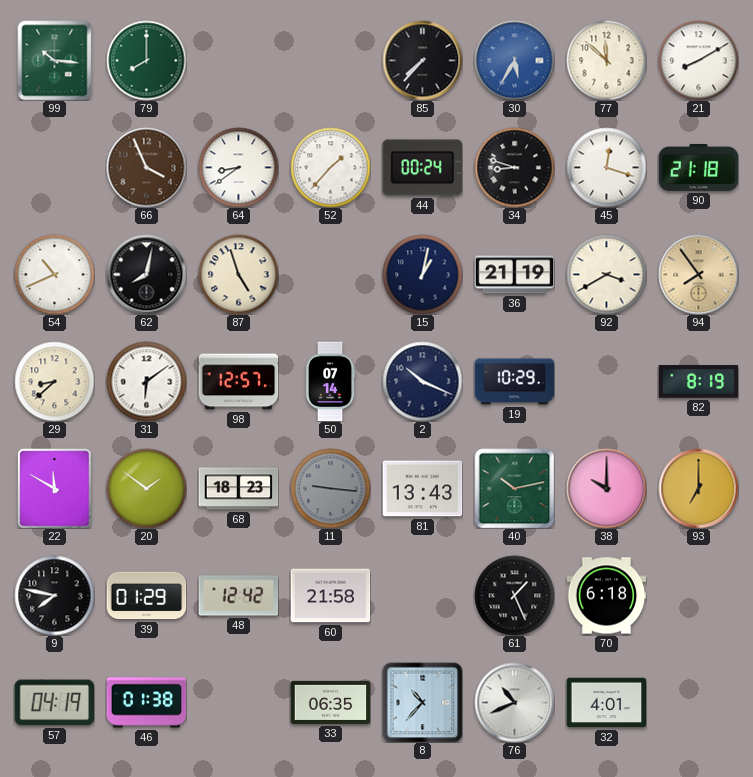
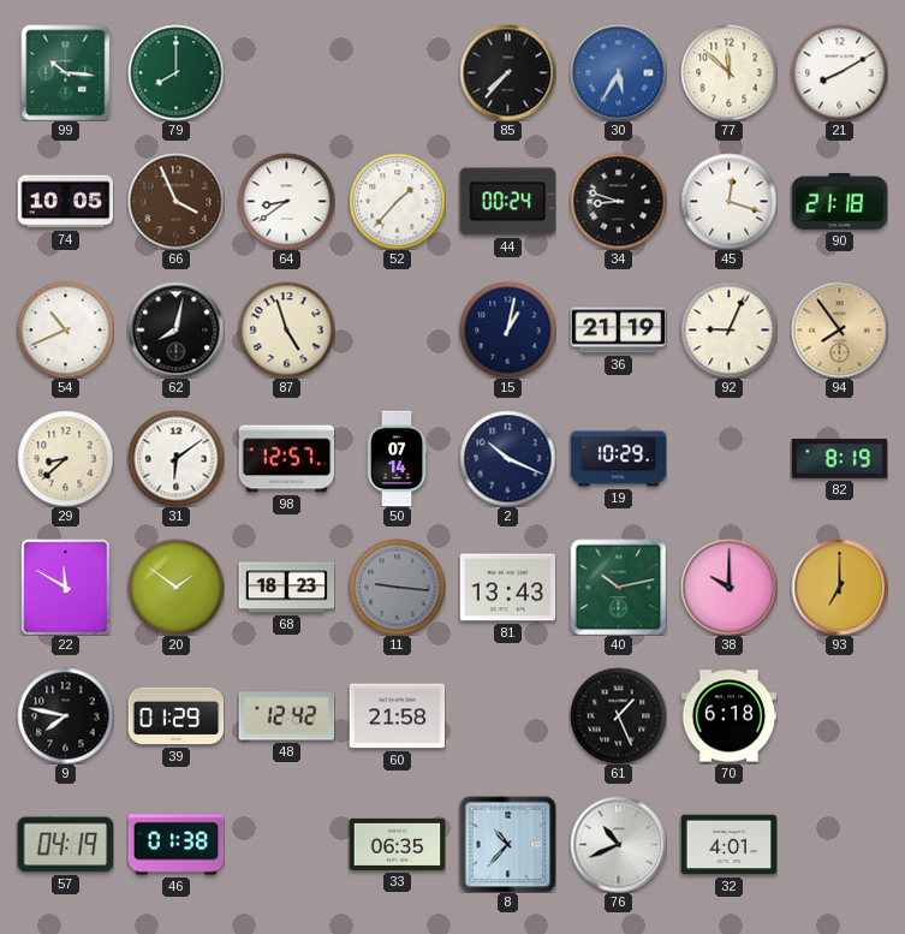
74: none -> 10:05
92: 3:40 -> 9:04
